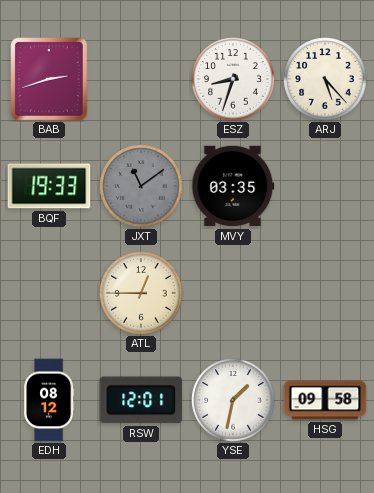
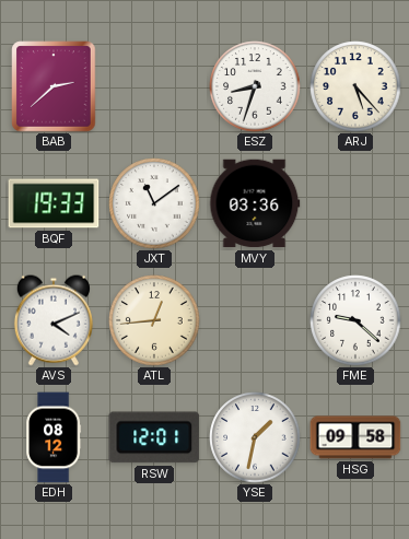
BAB: 2:42 -> 2:38
JXT dial: grey -> white
MVY: 03:35 -> 03:36
AVS: none -> 4:11
ATL: 12:45 -> 12:44
FME: none -> 9:22
